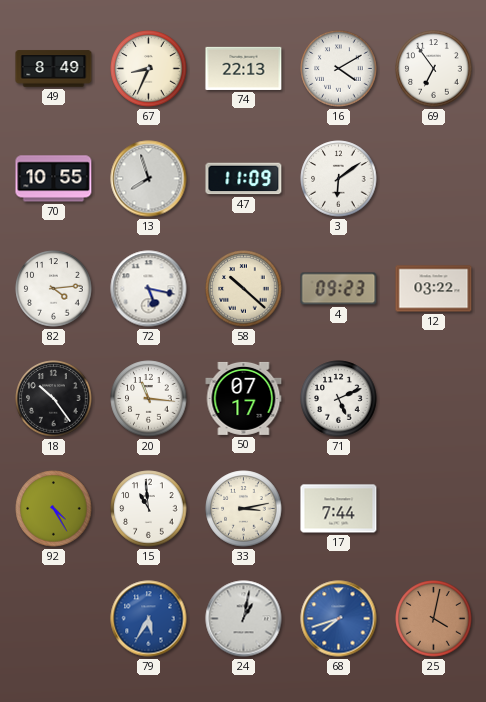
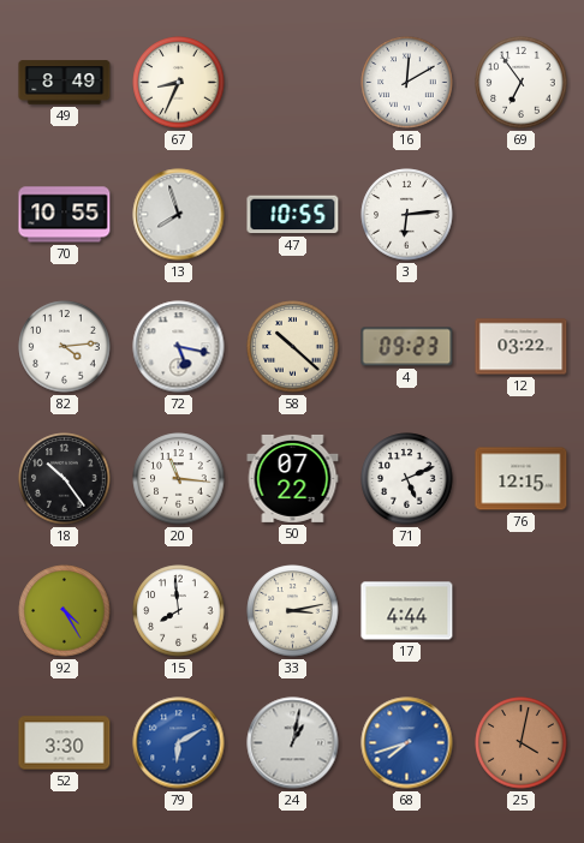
74: 22:13 -> none
16: 4:10 -> 12:10
47: 11:09 -> 10:55
3: 6:09 -> 6:14
50: 07:17 -> 07:22
76: none -> 12:15
15: 10:59 -> 7:59
17: 7:44 -> 4:44
52: none -> 3:30
79: 5:35 -> 6:10
